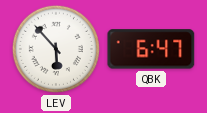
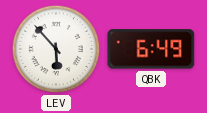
QBK: 6:47 -> 6:49
